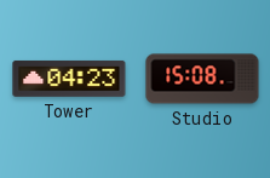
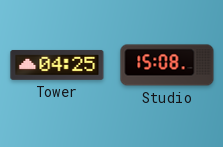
Tower: 04:23 -> 04:25
